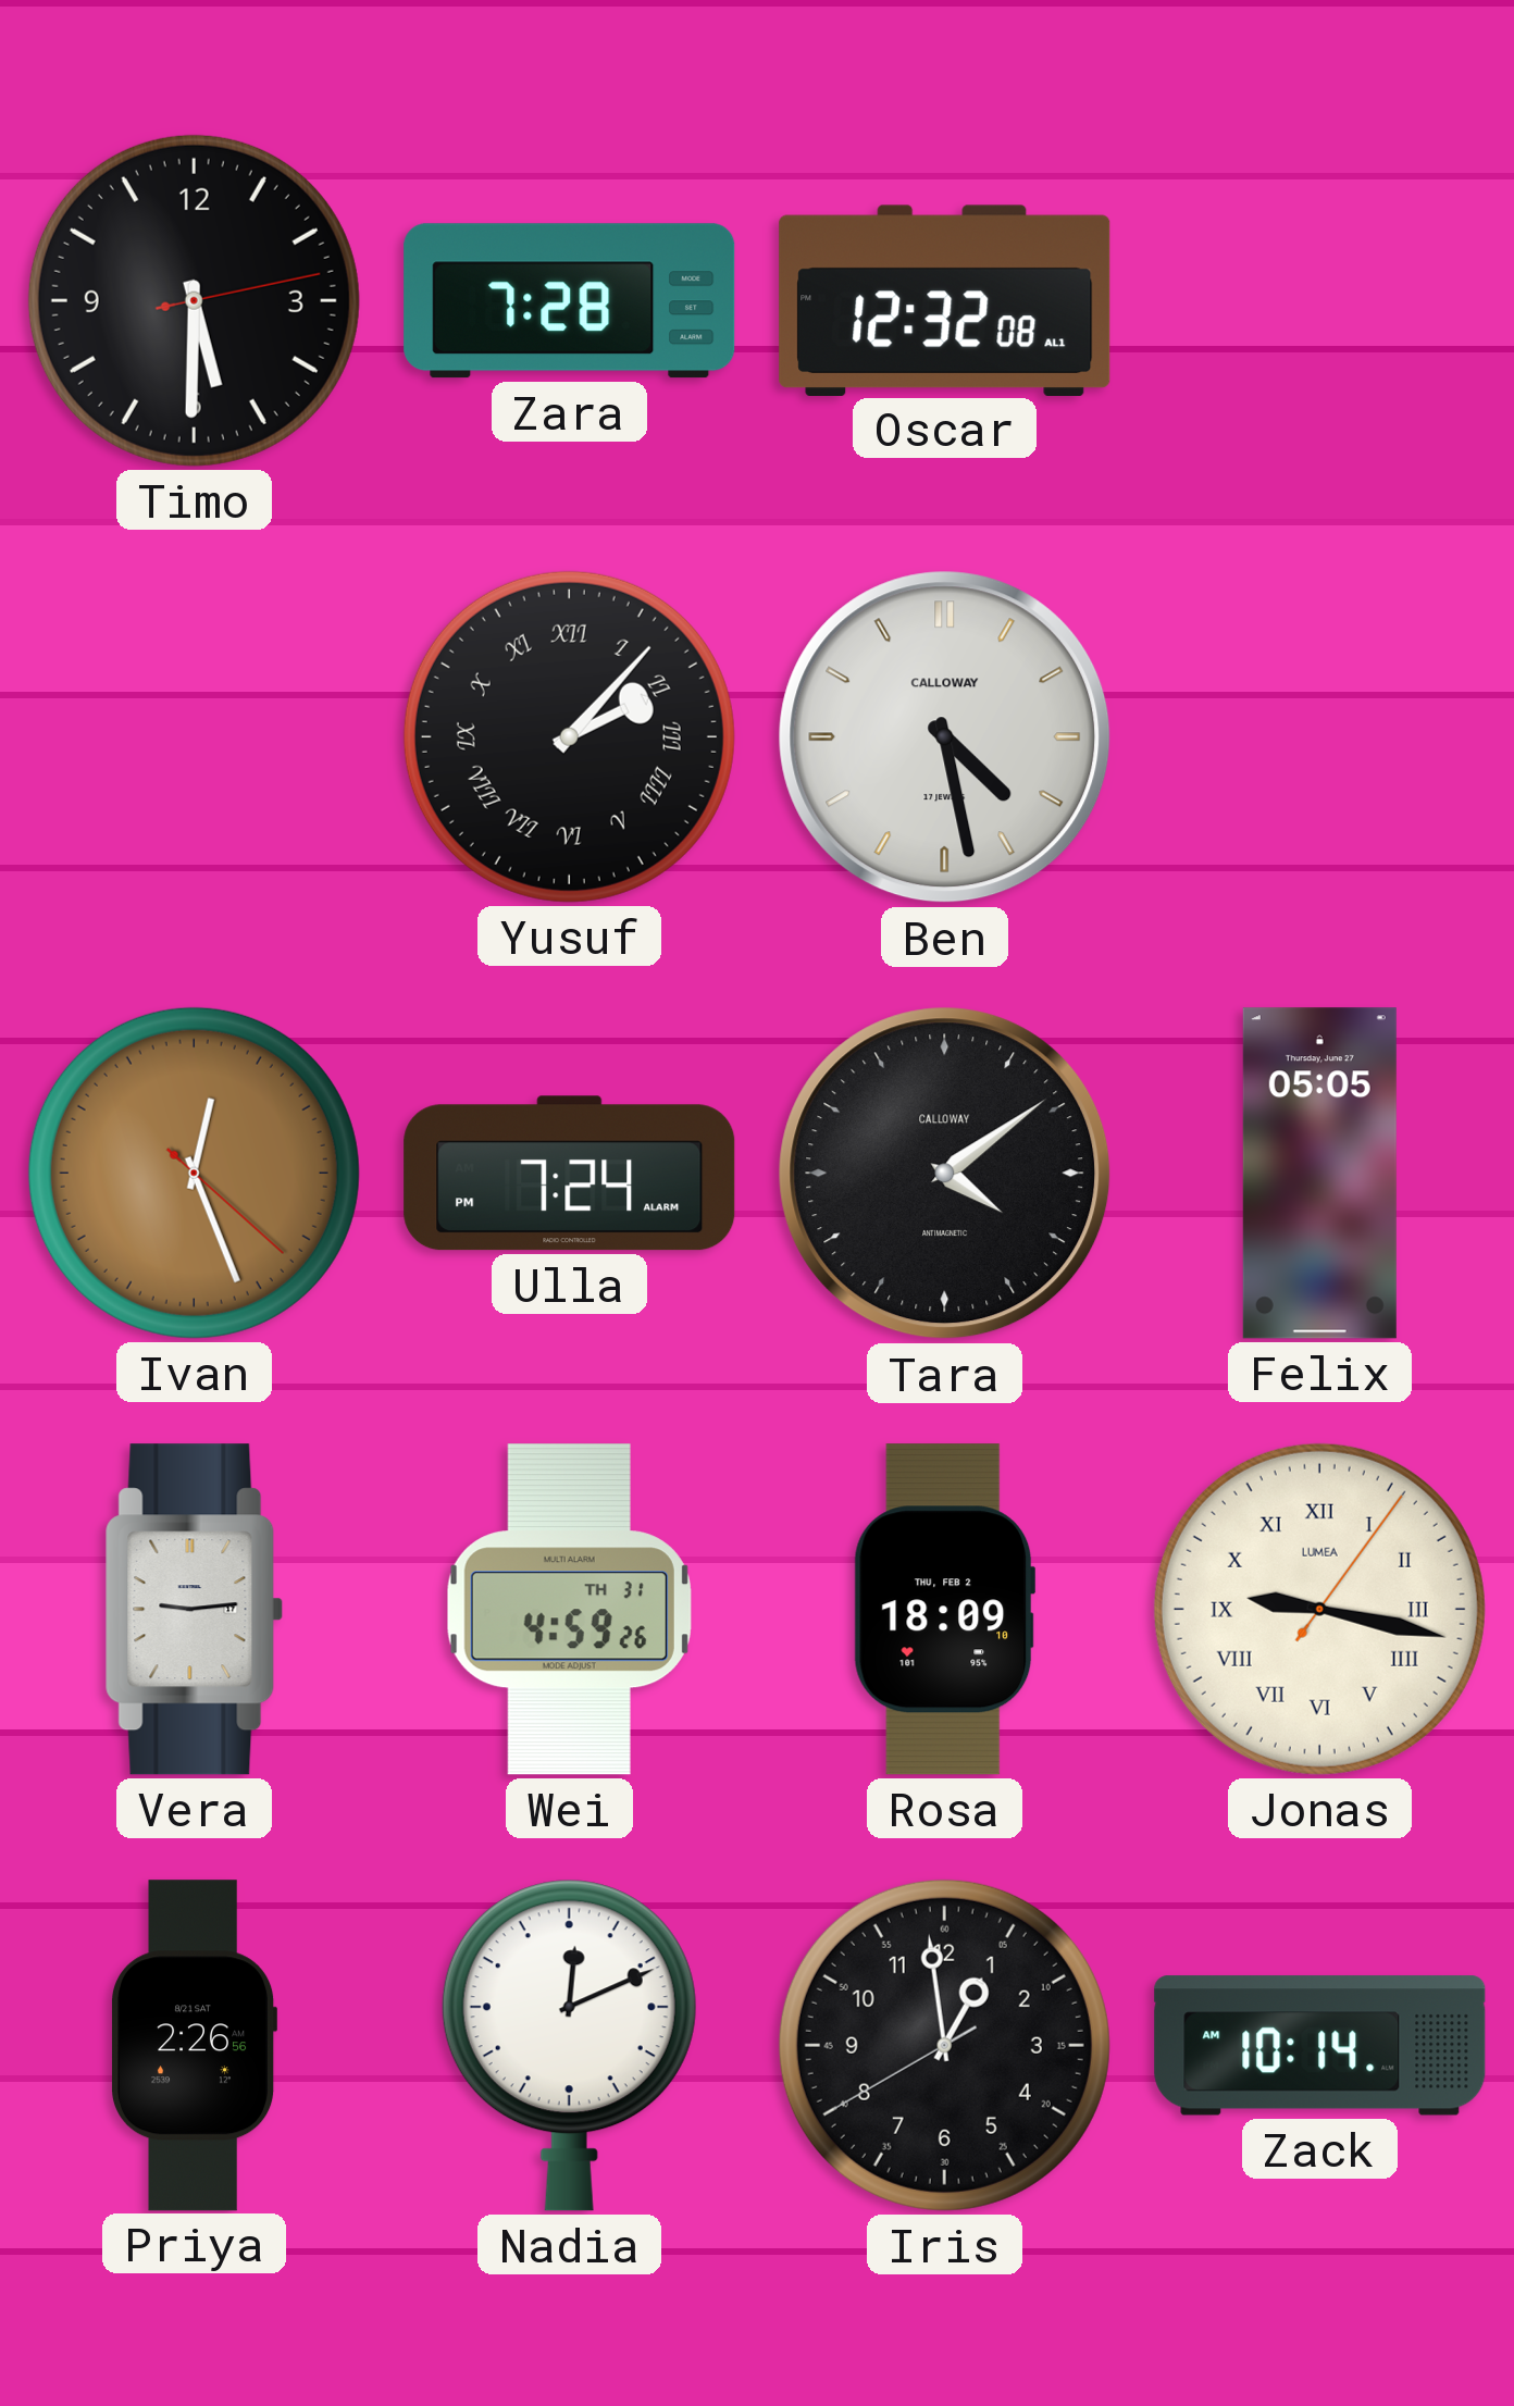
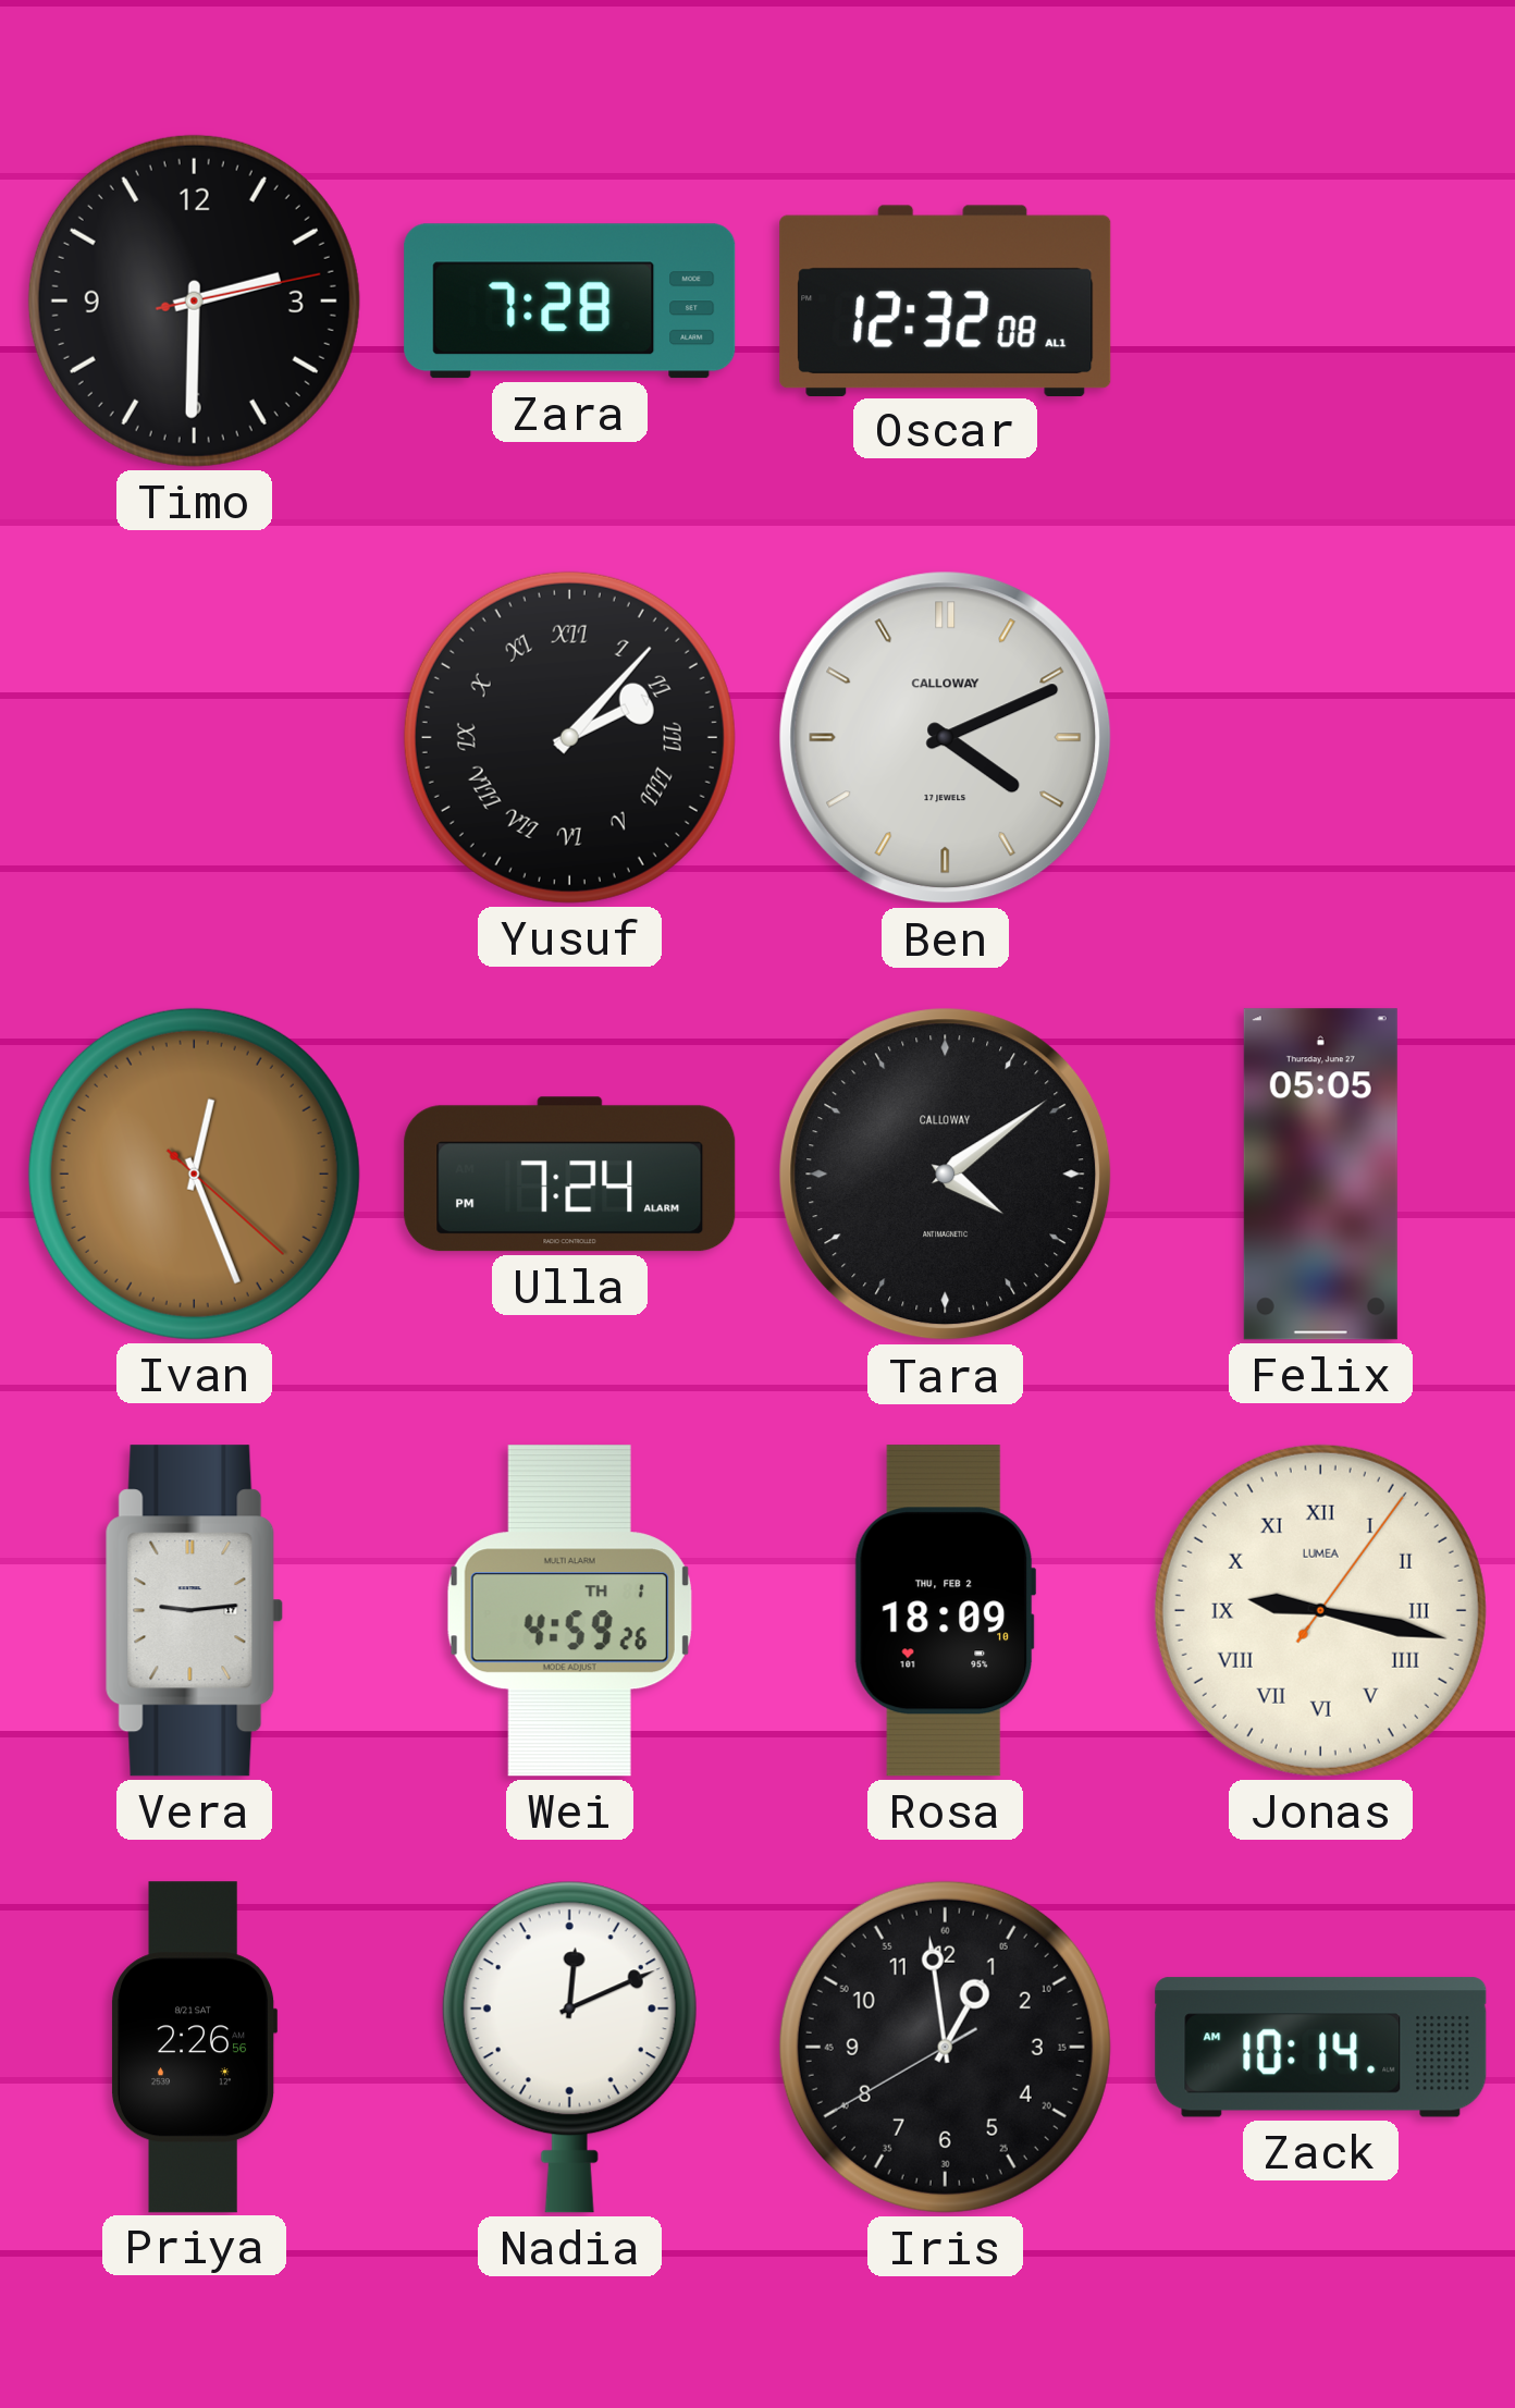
Timo: 5:30 -> 2:30
Ben: 4:28 -> 4:11
Wei date: TH 31 -> TH 1
